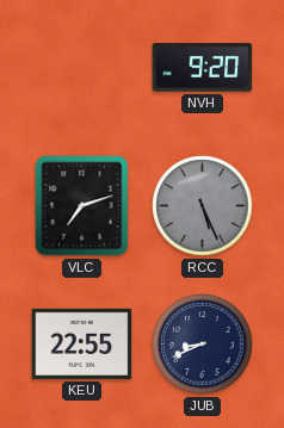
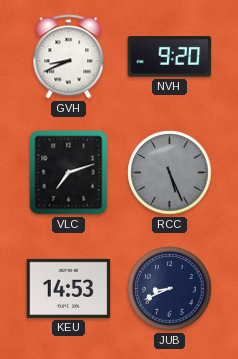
GVH: none -> 8:41
KEU: 22:55 -> 14:53
